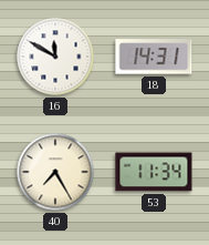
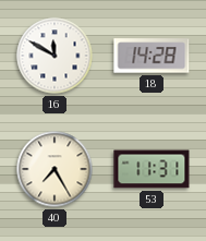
18: 14:31 -> 14:28
53: 11:34 -> 11:31
